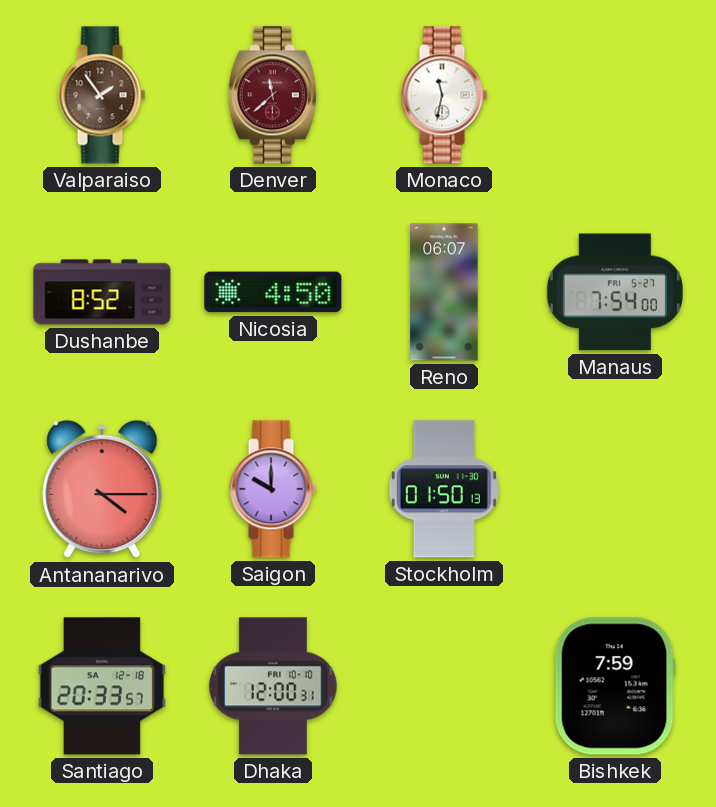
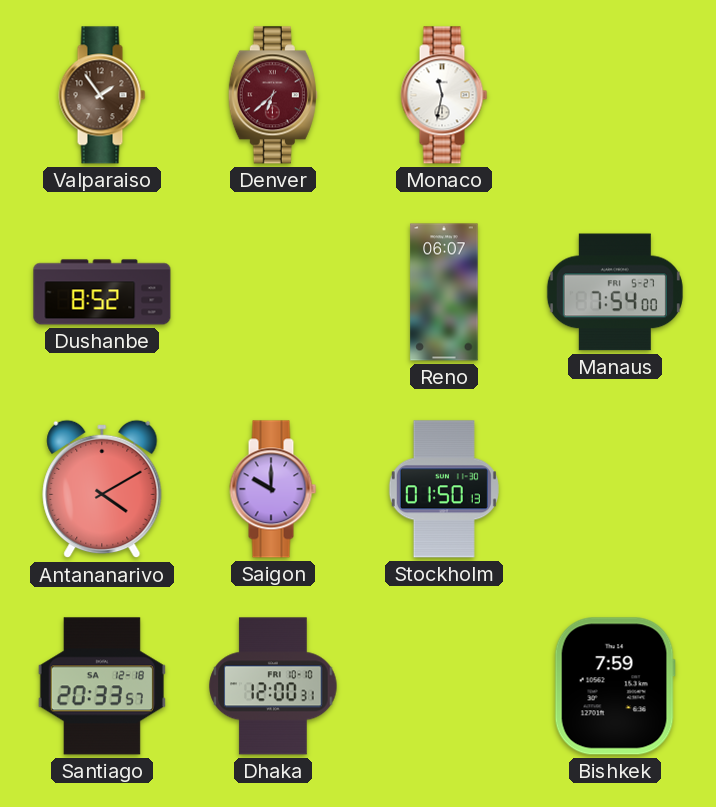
Denver: 11:38 -> 6:38
Nicosia: 4:50 -> none
Antananarivo: 4:15 -> 4:10
